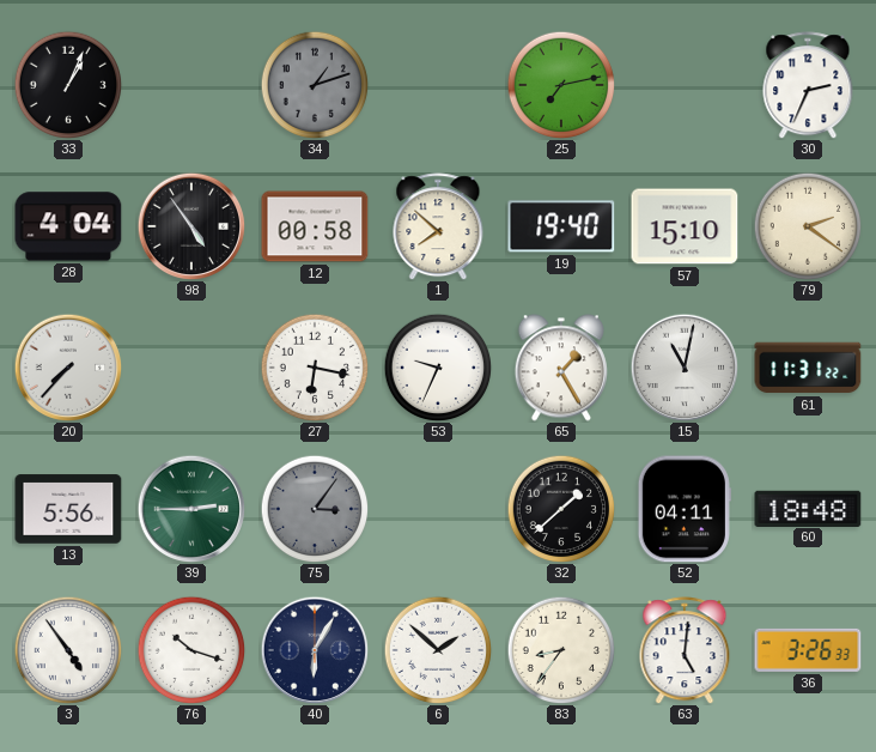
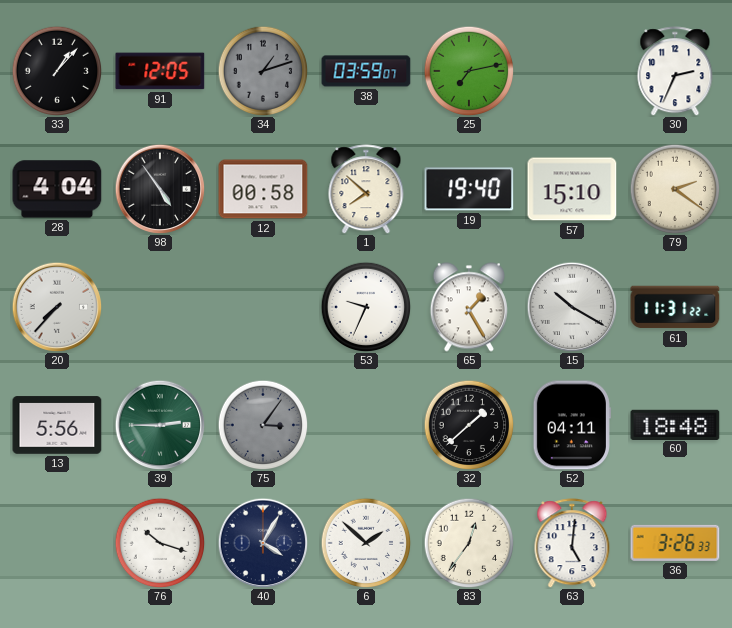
33: 1:04 -> 1:07
91: none -> 12:05
38: none -> 03:59
27: 6:17 -> none
15: 11:02 -> 10:20
3: 4:54 -> none
40: 6:05 -> 4:05
83: 8:36 -> 12:36
